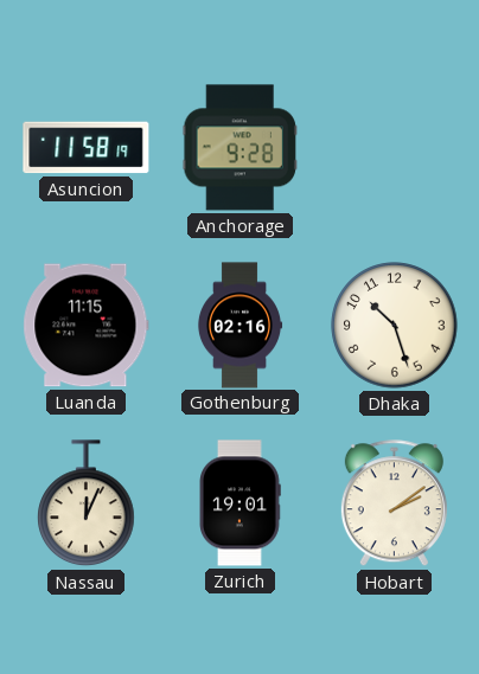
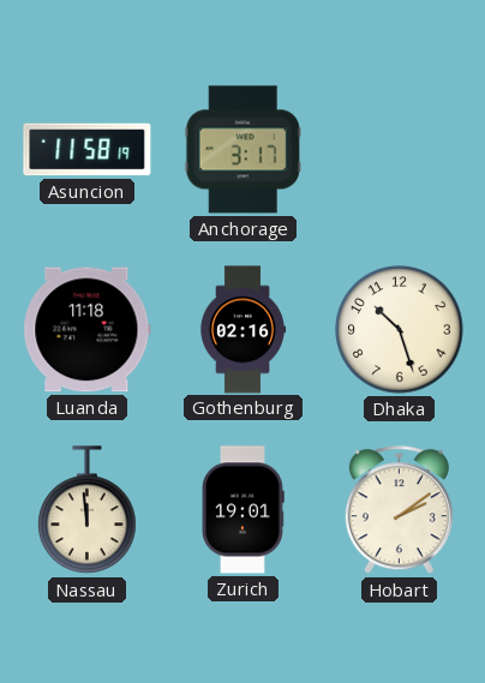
Anchorage: 9:28 -> 3:17
Luanda: 11:15 -> 11:18
Nassau: 12:04 -> 11:59
